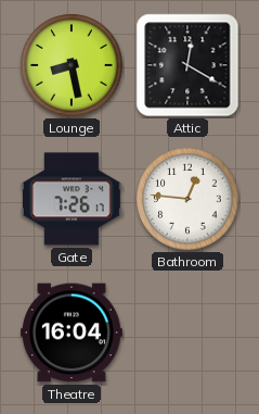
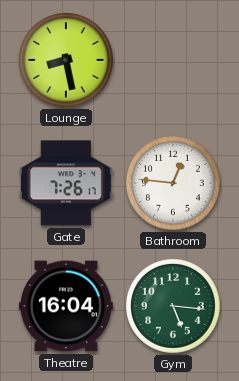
Attic: 12:20 -> none
Gym: none -> 5:16
